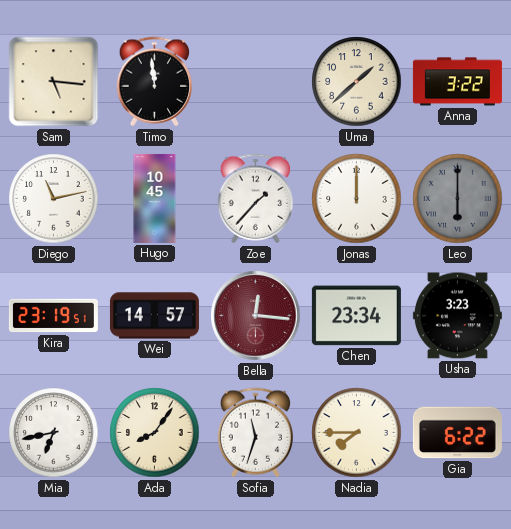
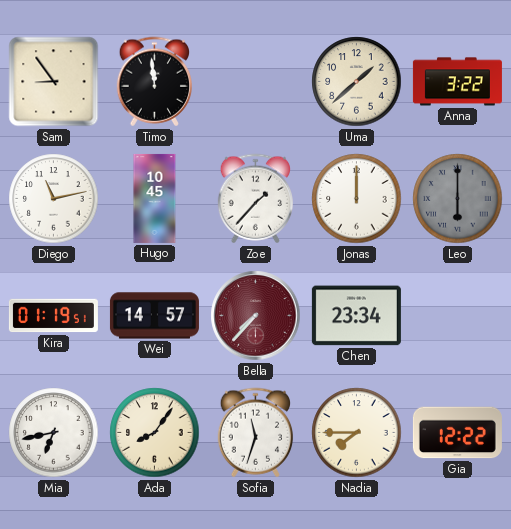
Sam: 5:16 -> 8:54
Kira: 23:19 -> 01:19
Bella: 12:16 -> 7:37
Usha: 3:23 -> none
Gia: 6:22 -> 12:22
